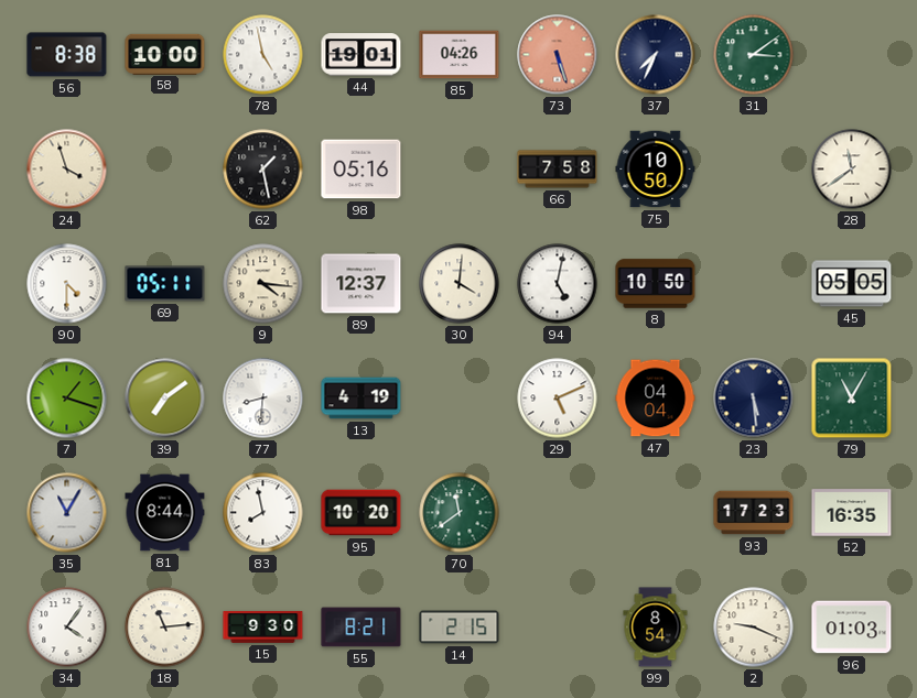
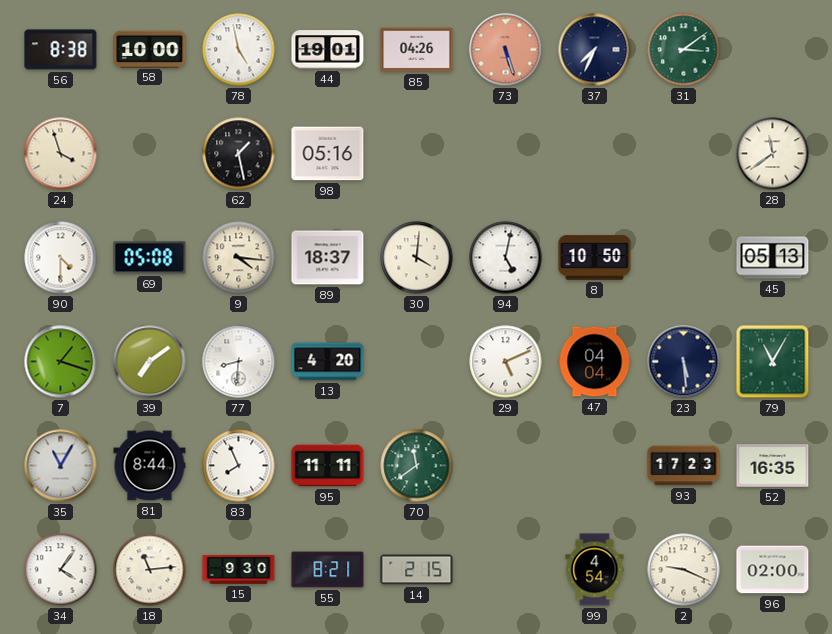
66: 7:58 -> none
75: 10:50 -> none
69: 05:11 -> 05:08
89: 12:37 -> 18:37
45: 05:05 -> 05:13
13: 4:19 -> 4:20
83: 7:58 -> 7:56
95: 10:20 -> 11:11
99: 8:54 -> 4:54
96: 01:03 -> 02:00
